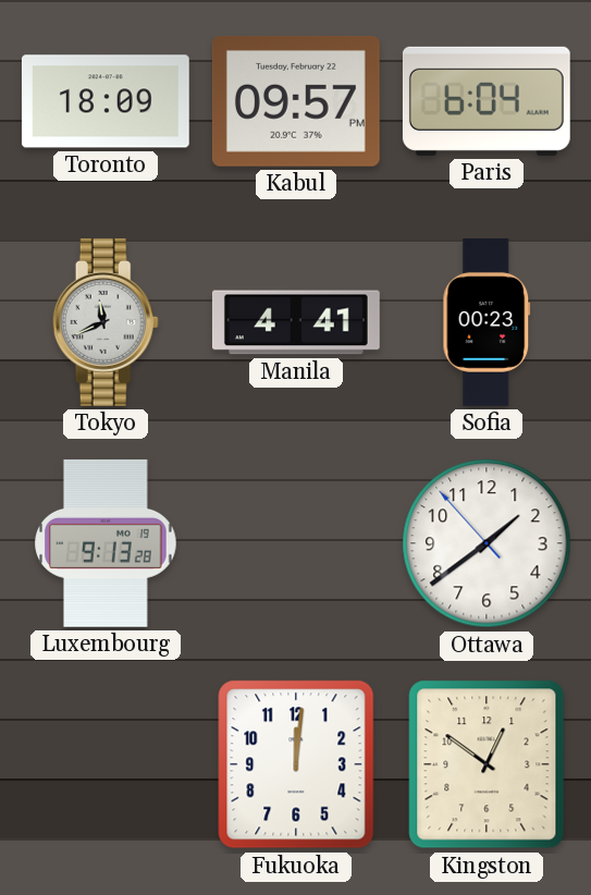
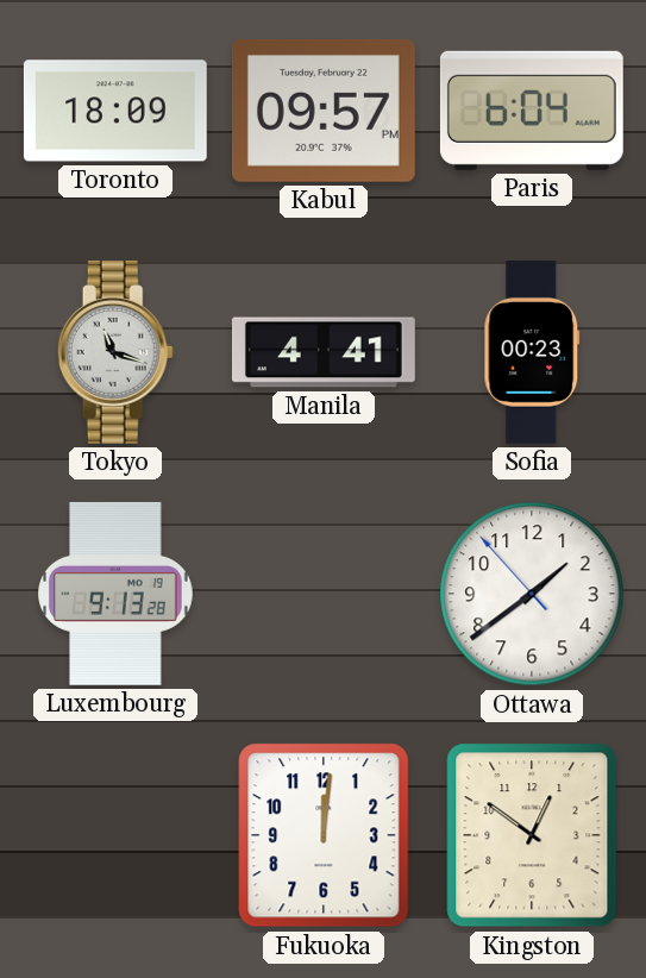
Tokyo: 11:41 -> 11:18
